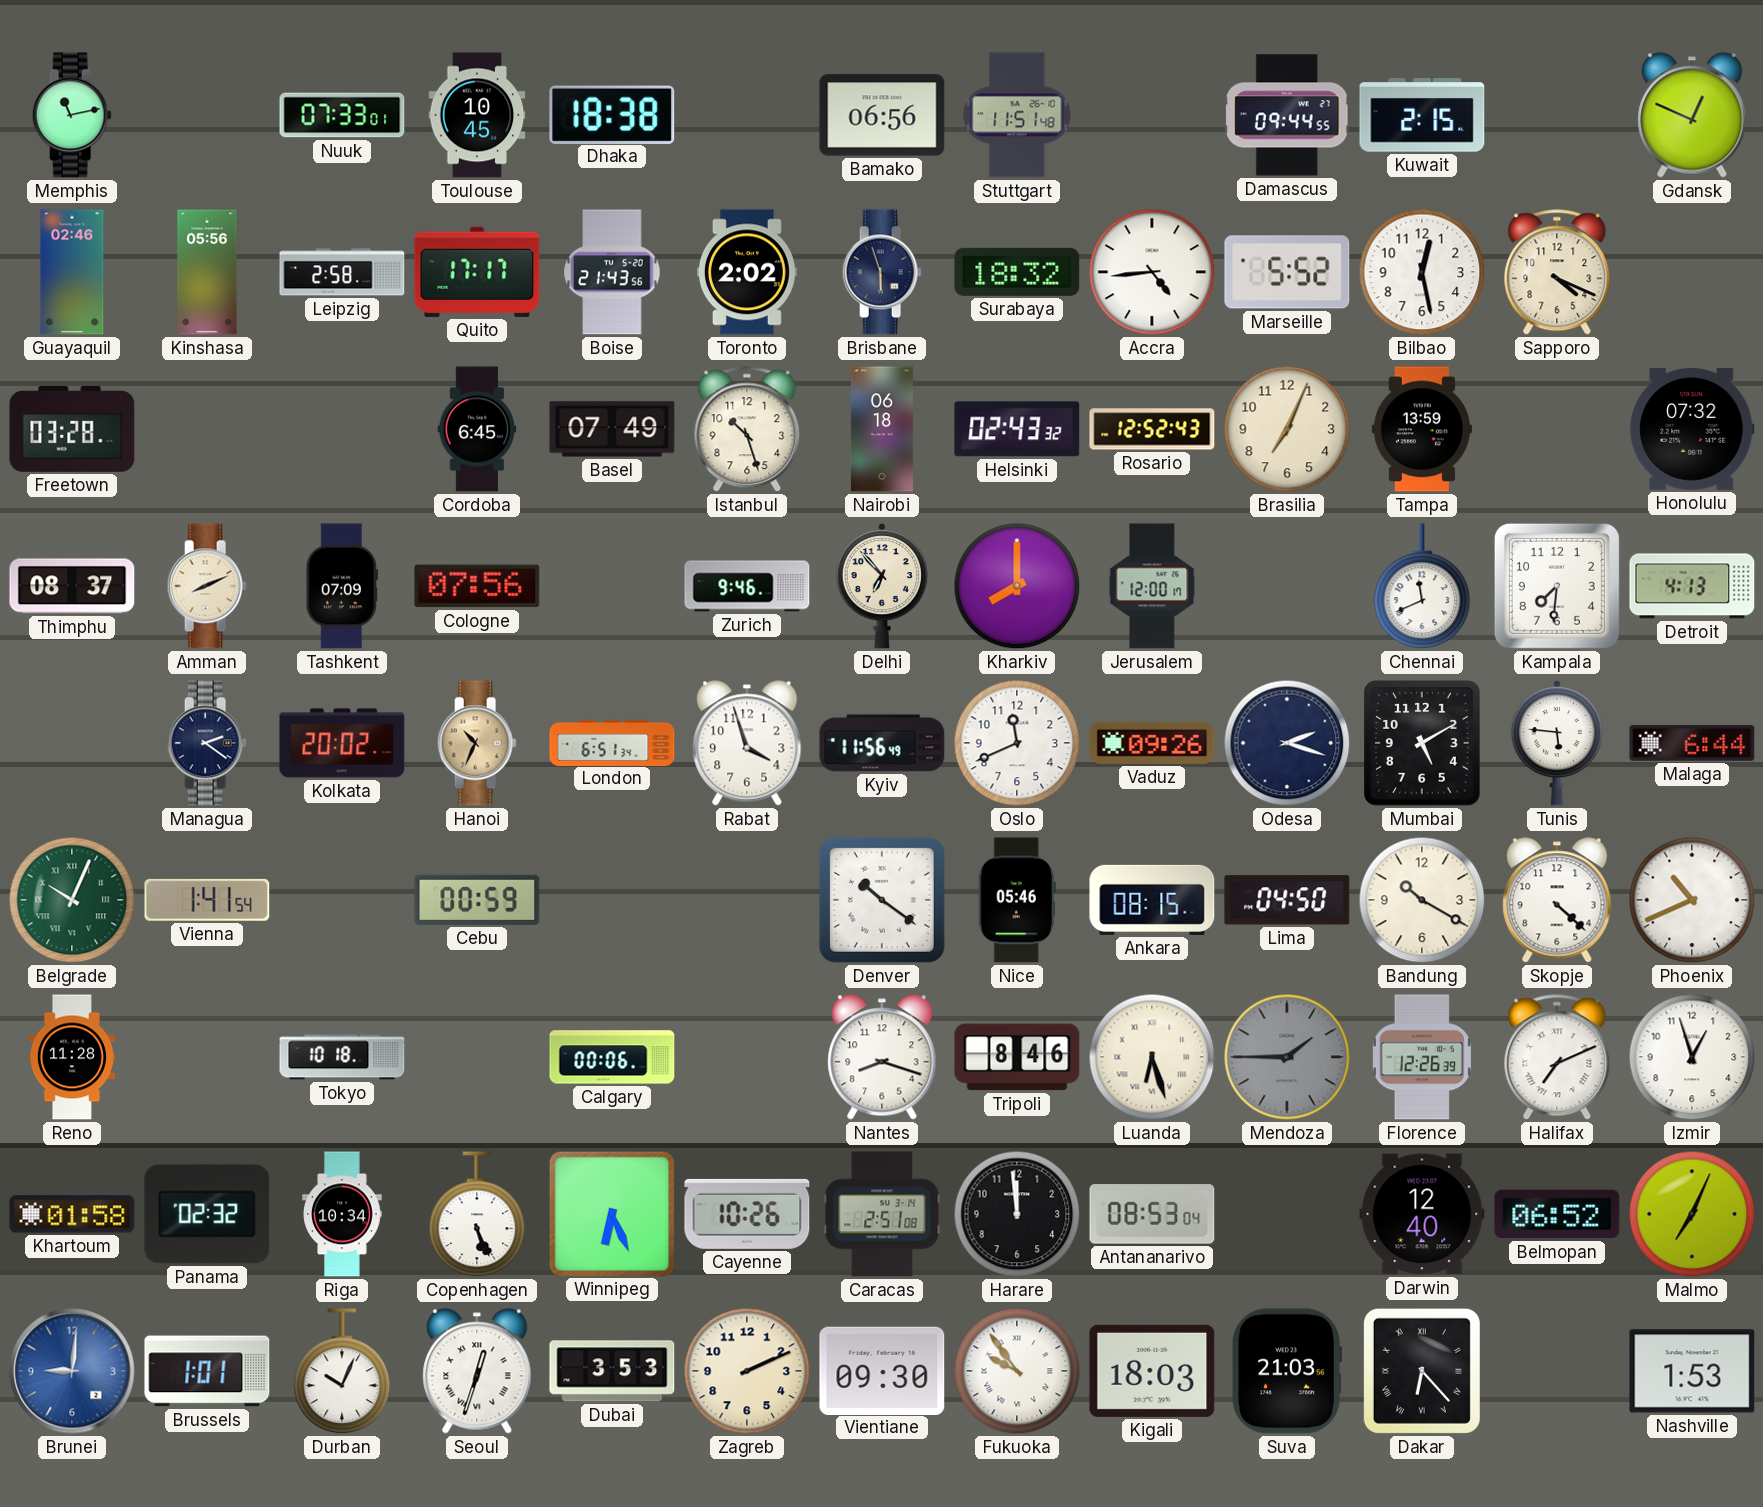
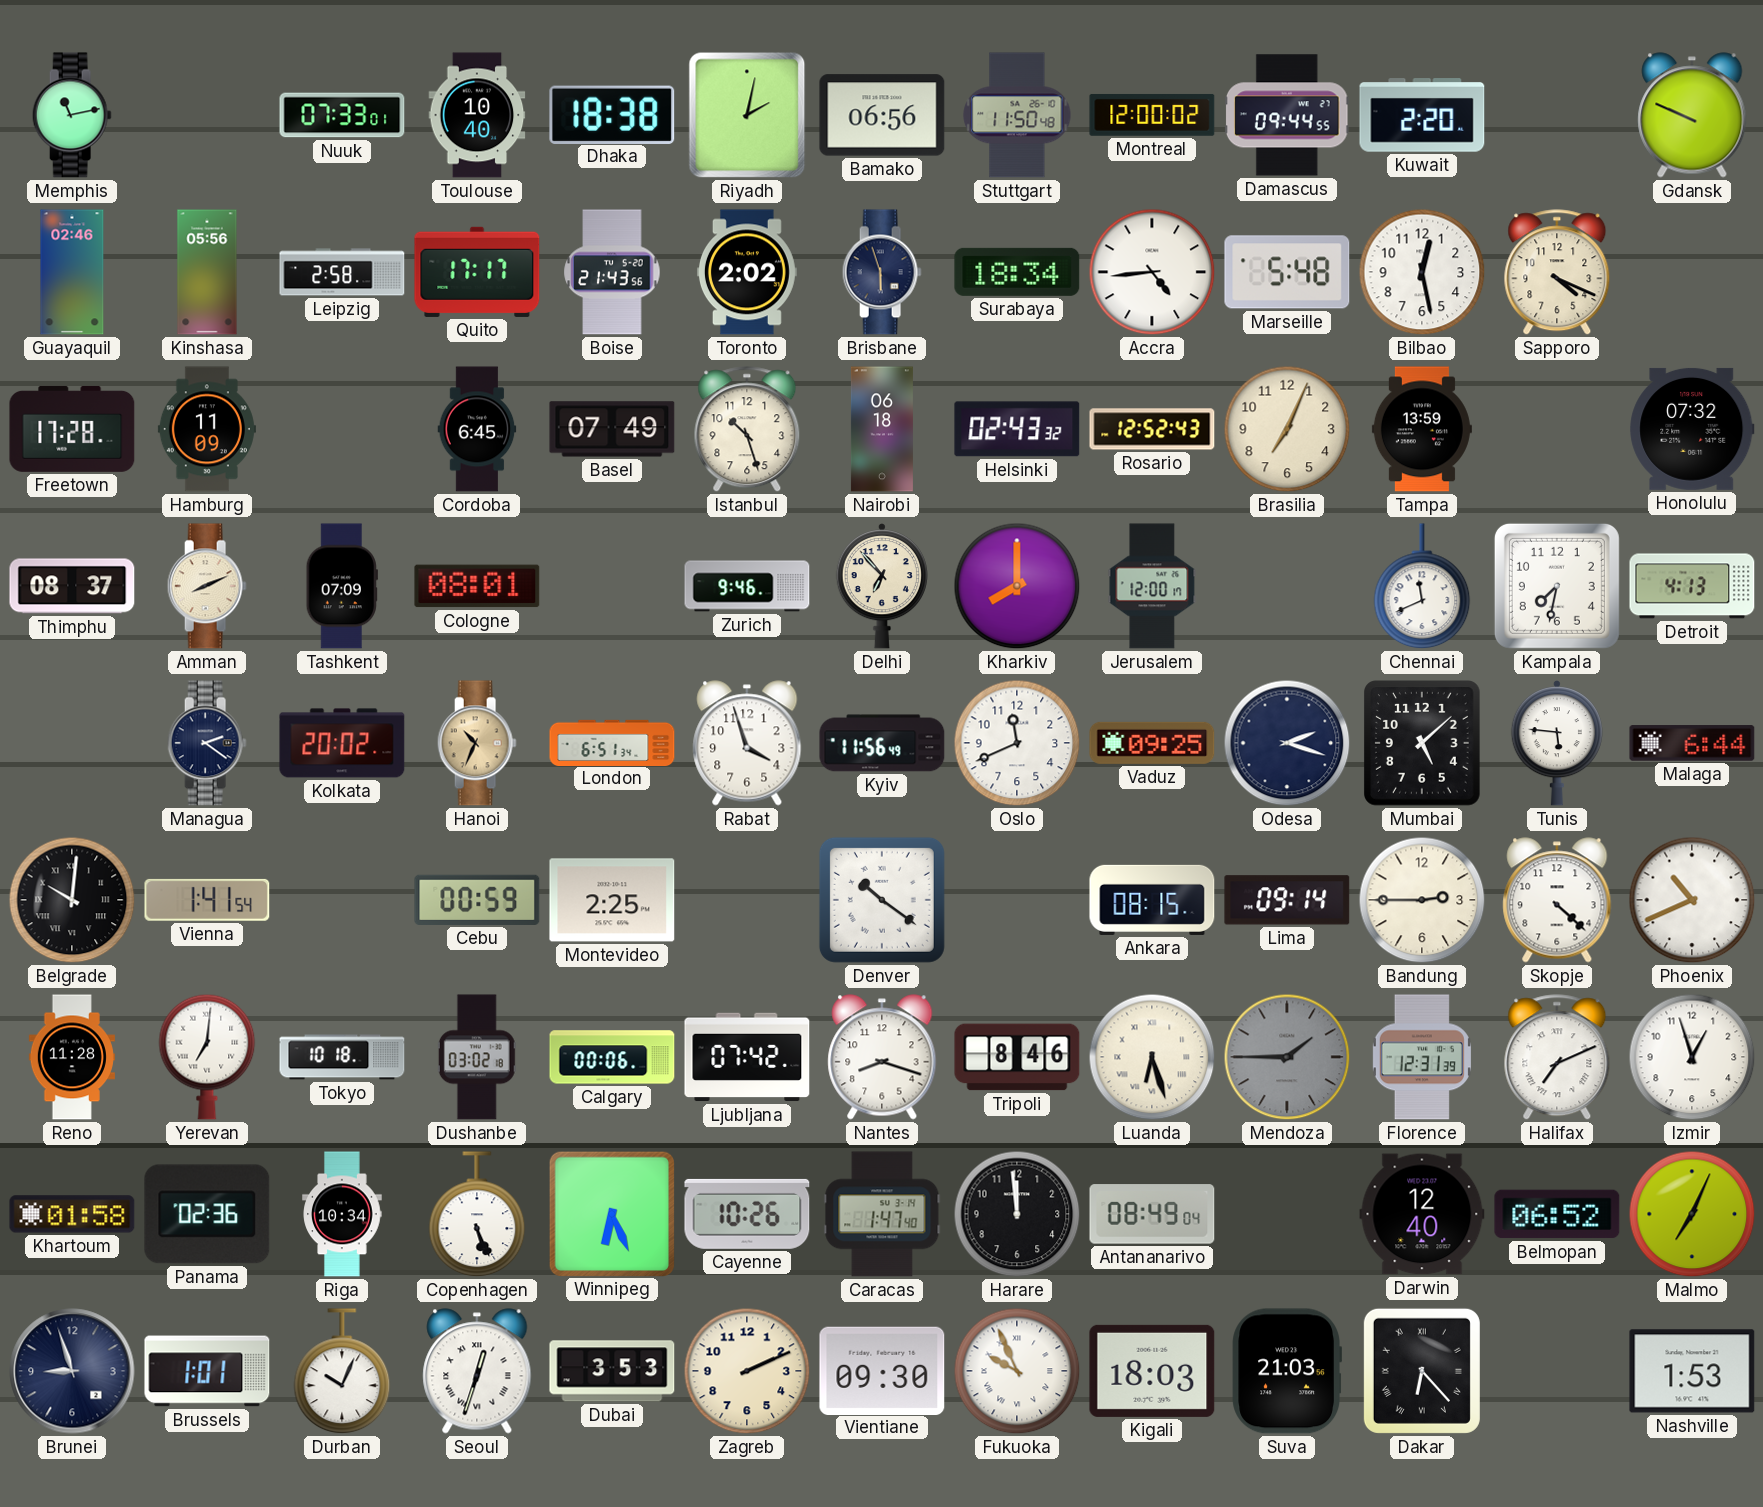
Toulouse: 10:45 -> 10:40
Riyadh: none -> 2:02
Stuttgart: 11:51 -> 11:50
Montreal: none -> 12:00
Kuwait: 2:15 -> 2:20
Gdansk: 12:49 -> 9:49
Surabaya: 18:32 -> 18:34
Marseille: 5:52 -> 5:48
Freetown: 03:28 -> 17:28
Hamburg: none -> 11:09
Cologne: 07:56 -> 08:01
Kampala: 7:31 -> 7:32
Vaduz: 09:26 -> 09:25
Mumbai: 5:10 -> 5:08
Belgrade: 10:04 -> 10:01
Belgrade dial: green -> black
Montevideo: none -> 2:25
Nice: 05:46 -> none
Lima: 04:50 -> 09:14
Bandung: 10:20 -> 2:45
Yerevan: none -> 7:01
Dushanbe: none -> 03:02
Ljubljana: none -> 07:42
Florence: 12:26 -> 12:31
Panama: 02:32 -> 02:36
Caracas: 2:51 -> 1:47
Antananarivo: 08:53 -> 08:49
Brunei: 9:01 -> 8:57
Brunei dial: blue -> navy
Fukuoka: 9:54 -> 9:56
